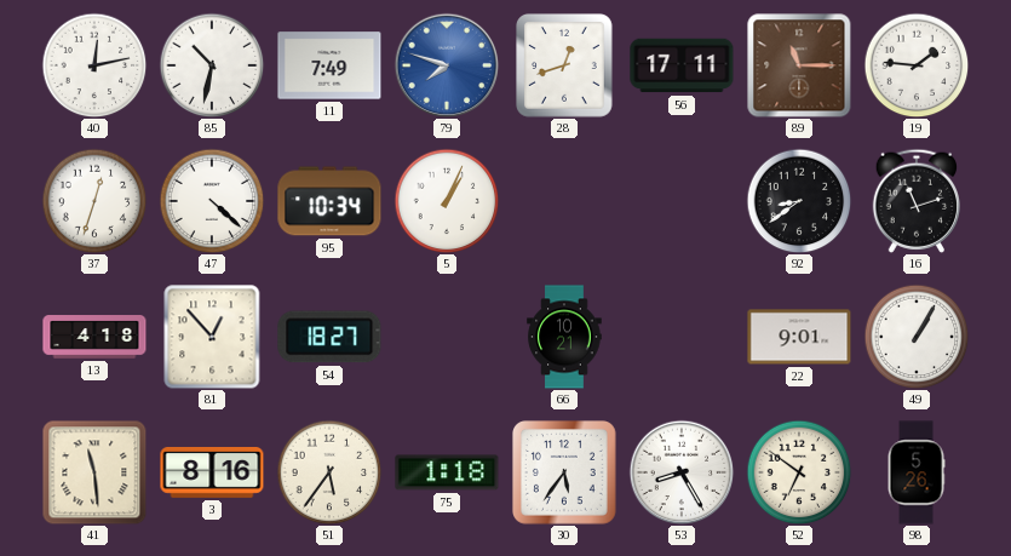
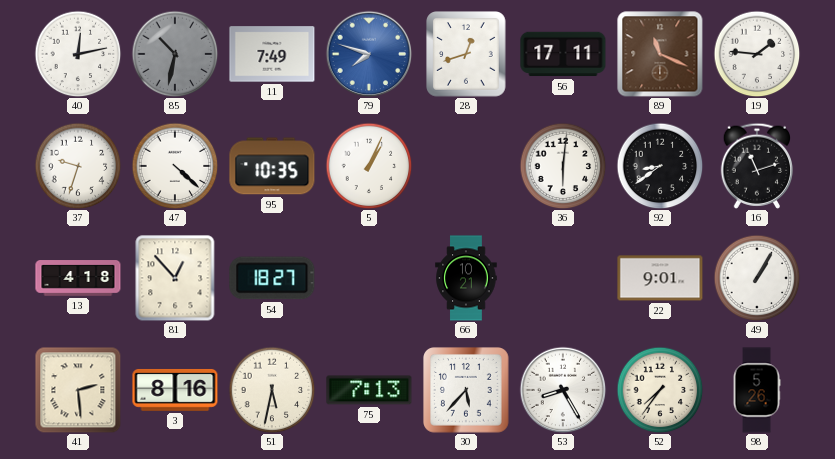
85 dial: white -> grey
89: 11:15 -> 11:19
37: 12:33 -> 9:33
95: 10:34 -> 10:35
36: none -> 6:01
41: 11:29 -> 2:29
51: 5:36 -> 5:32
75: 1:18 -> 7:13
30: 5:36 -> 5:37
52: 6:51 -> 7:36
